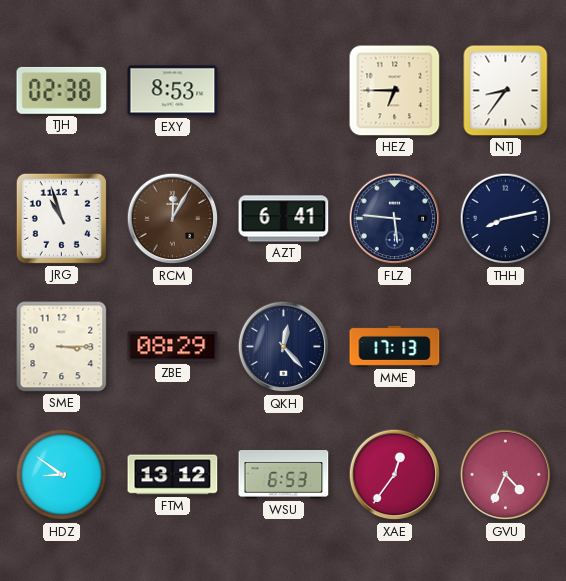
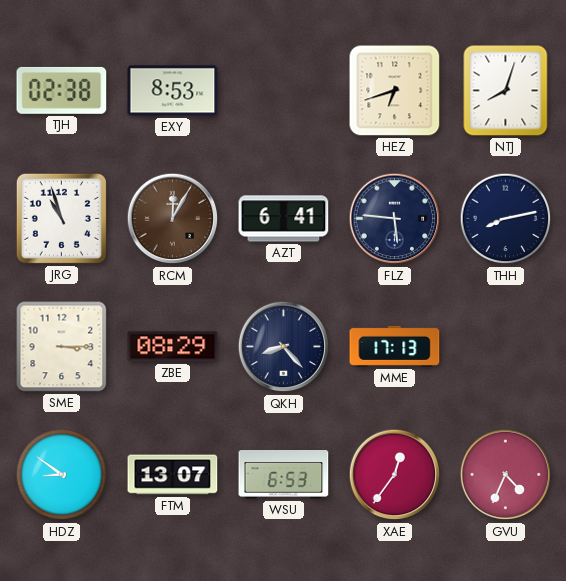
HEZ: 6:45 -> 6:42
NTJ: 8:36 -> 8:03
QKH: 12:23 -> 8:23
FTM: 13:12 -> 13:07
